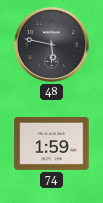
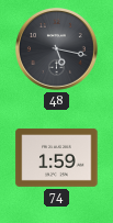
48: 5:47 -> 5:17
